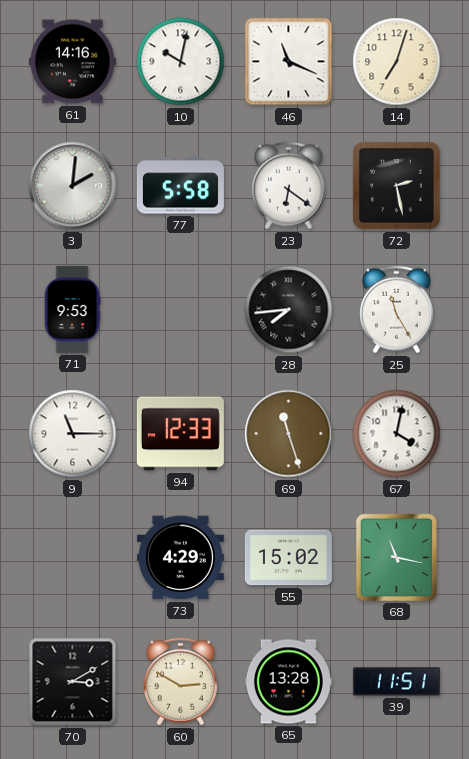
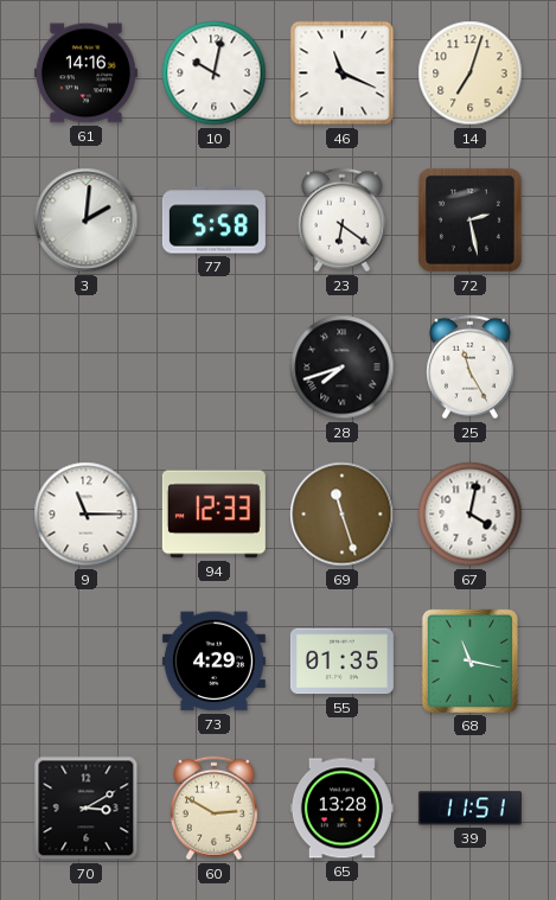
71: 9:53 -> none
28: 7:44 -> 7:42
55: 15:02 -> 01:35
